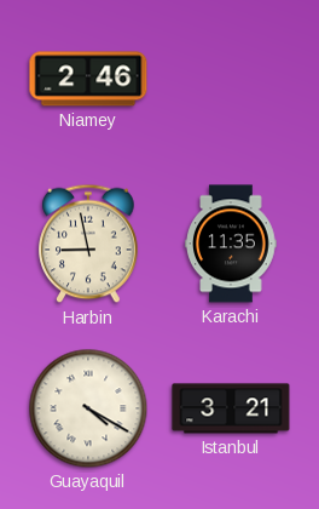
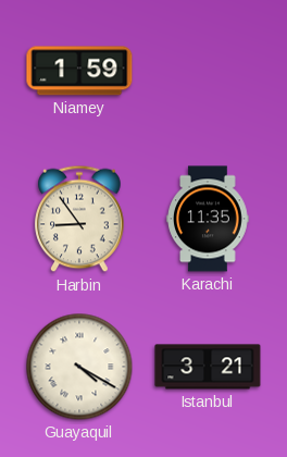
Niamey: 2:46 -> 1:59
Harbin: 8:58 -> 8:54
